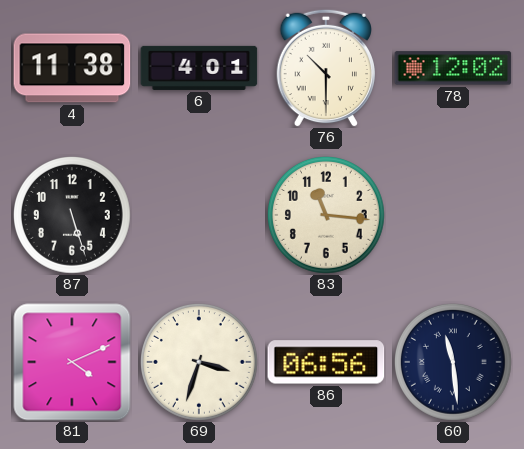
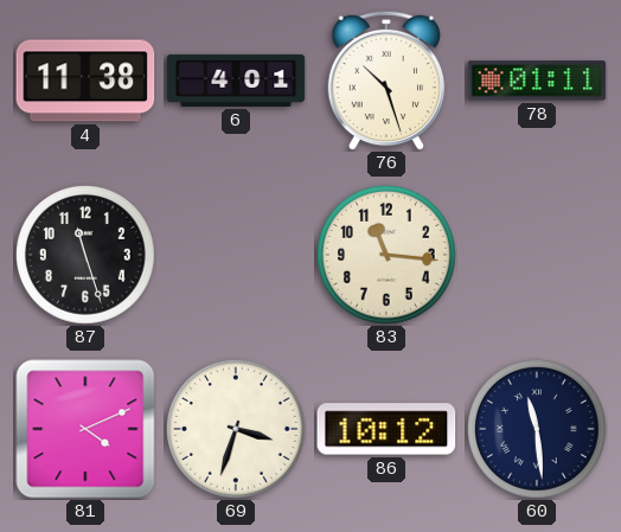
76: 10:30 -> 10:27
78: 12:02 -> 01:11
87: 5:27 -> 11:27
86: 06:56 -> 10:12
